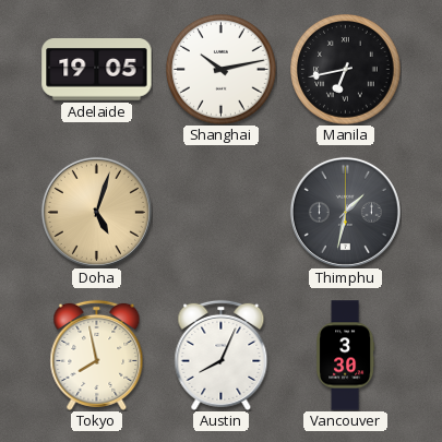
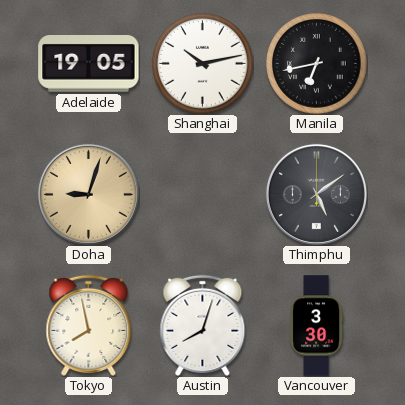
Doha: 5:03 -> 9:03
Thimphu: 1:32 -> 5:09
Austin: 8:04 -> 8:03
